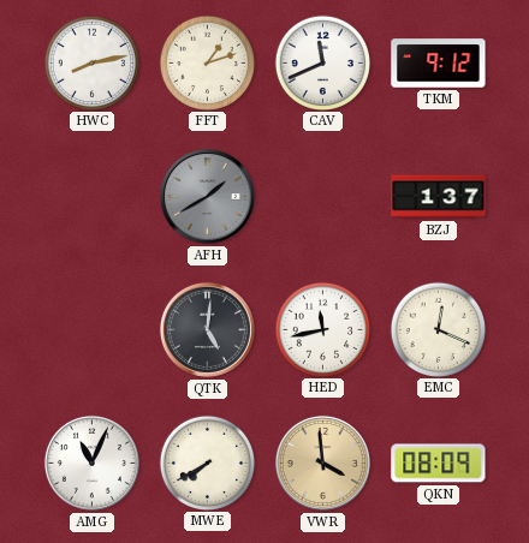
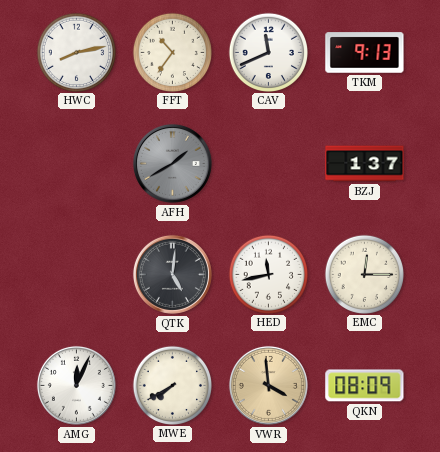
FFT: 1:12 -> 10:36
TKM: 9:12 -> 9:13
EMC: 12:19 -> 12:15
AMG: 11:04 -> 12:04
